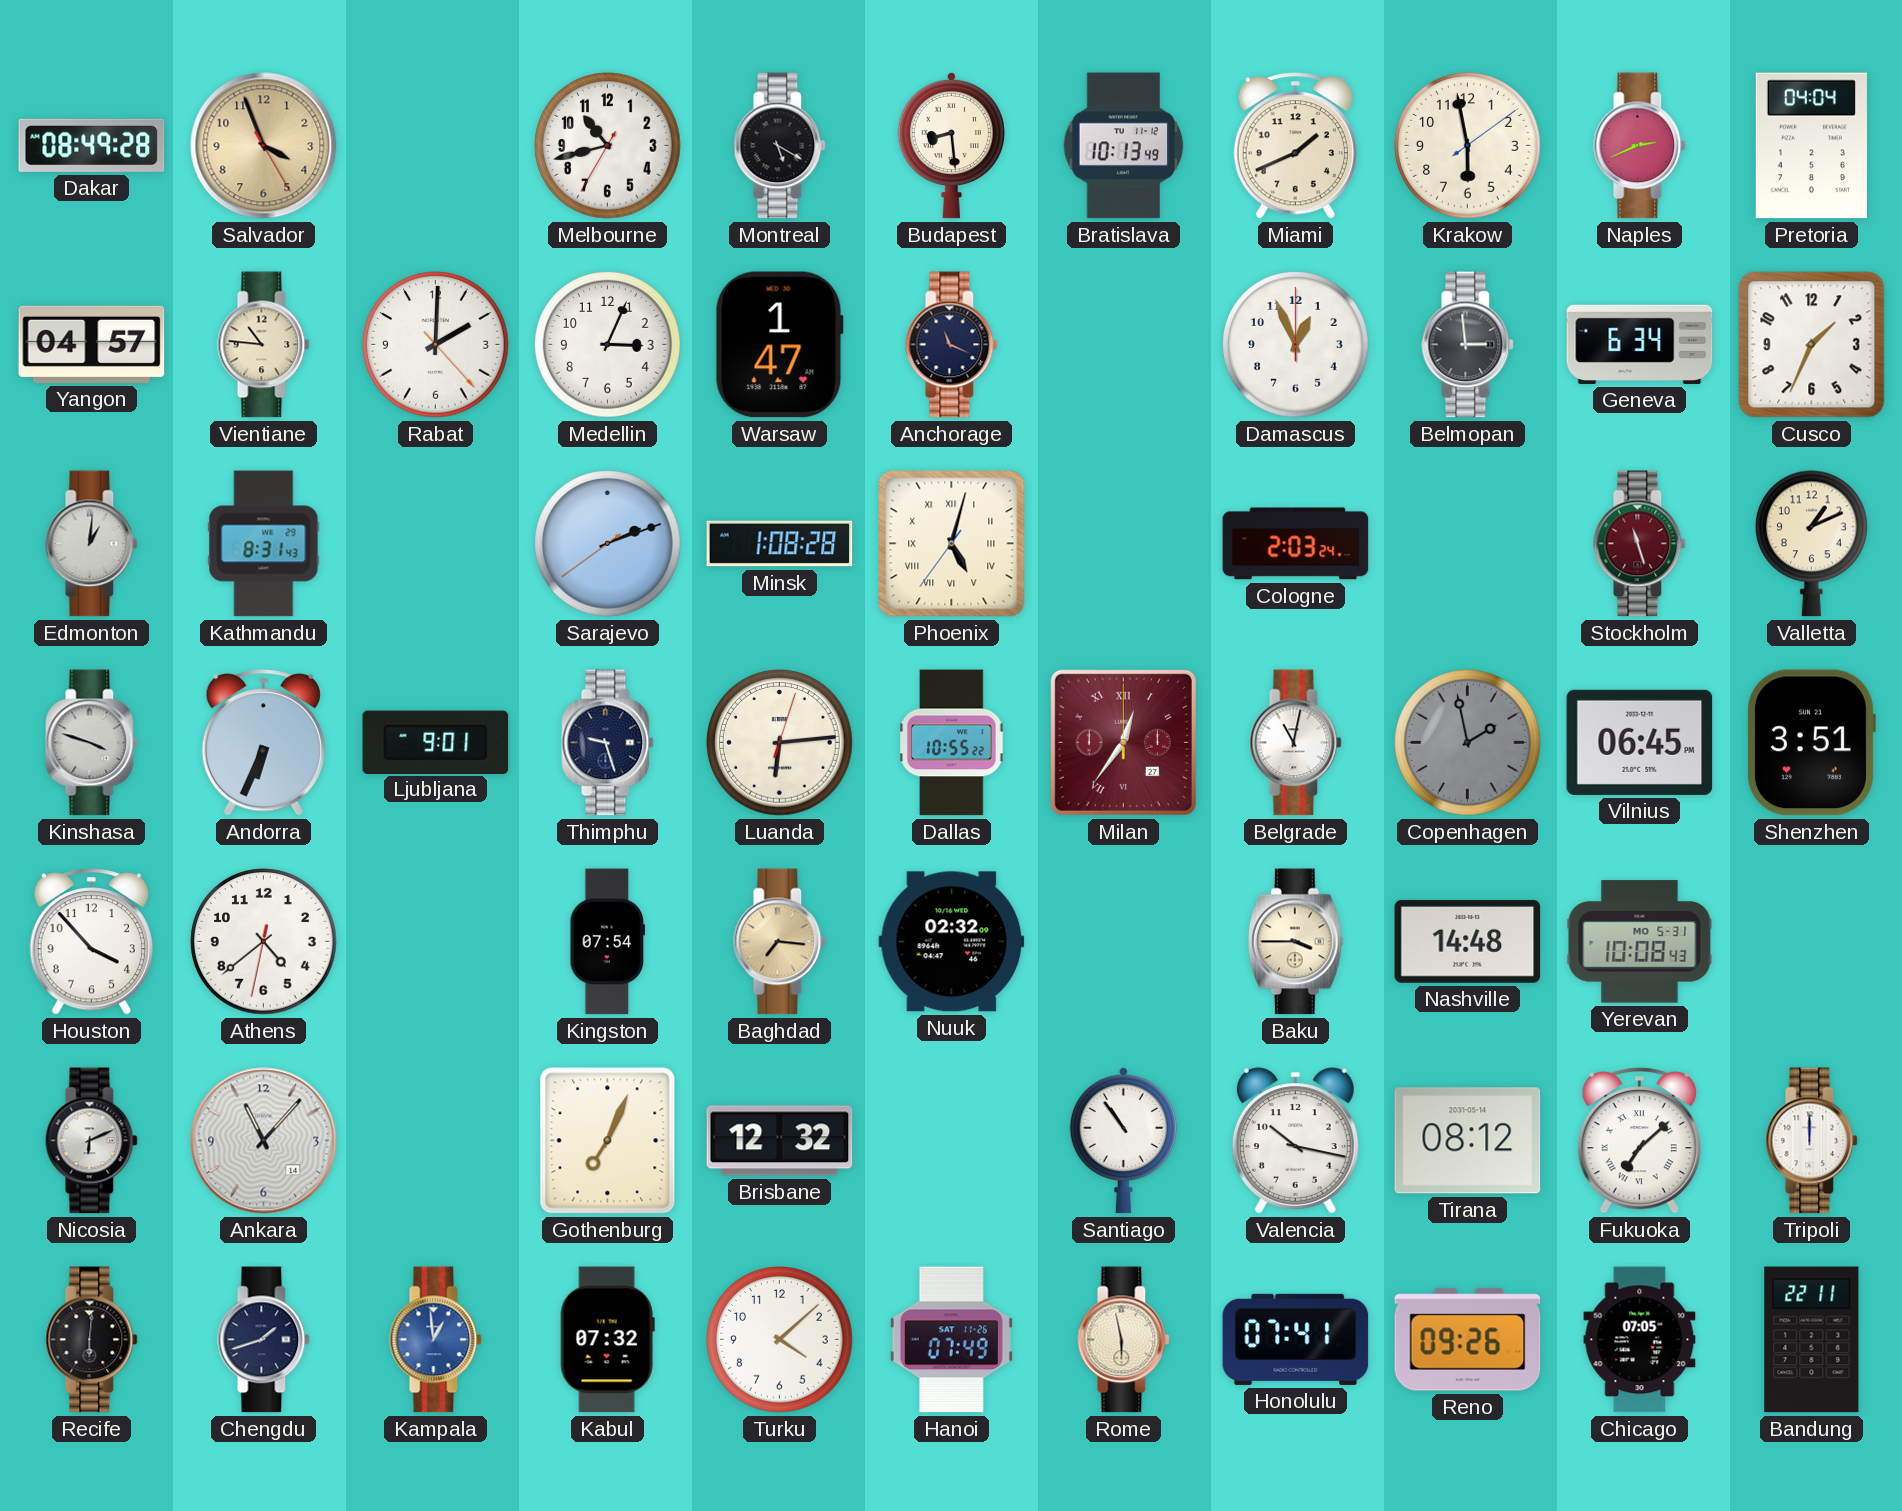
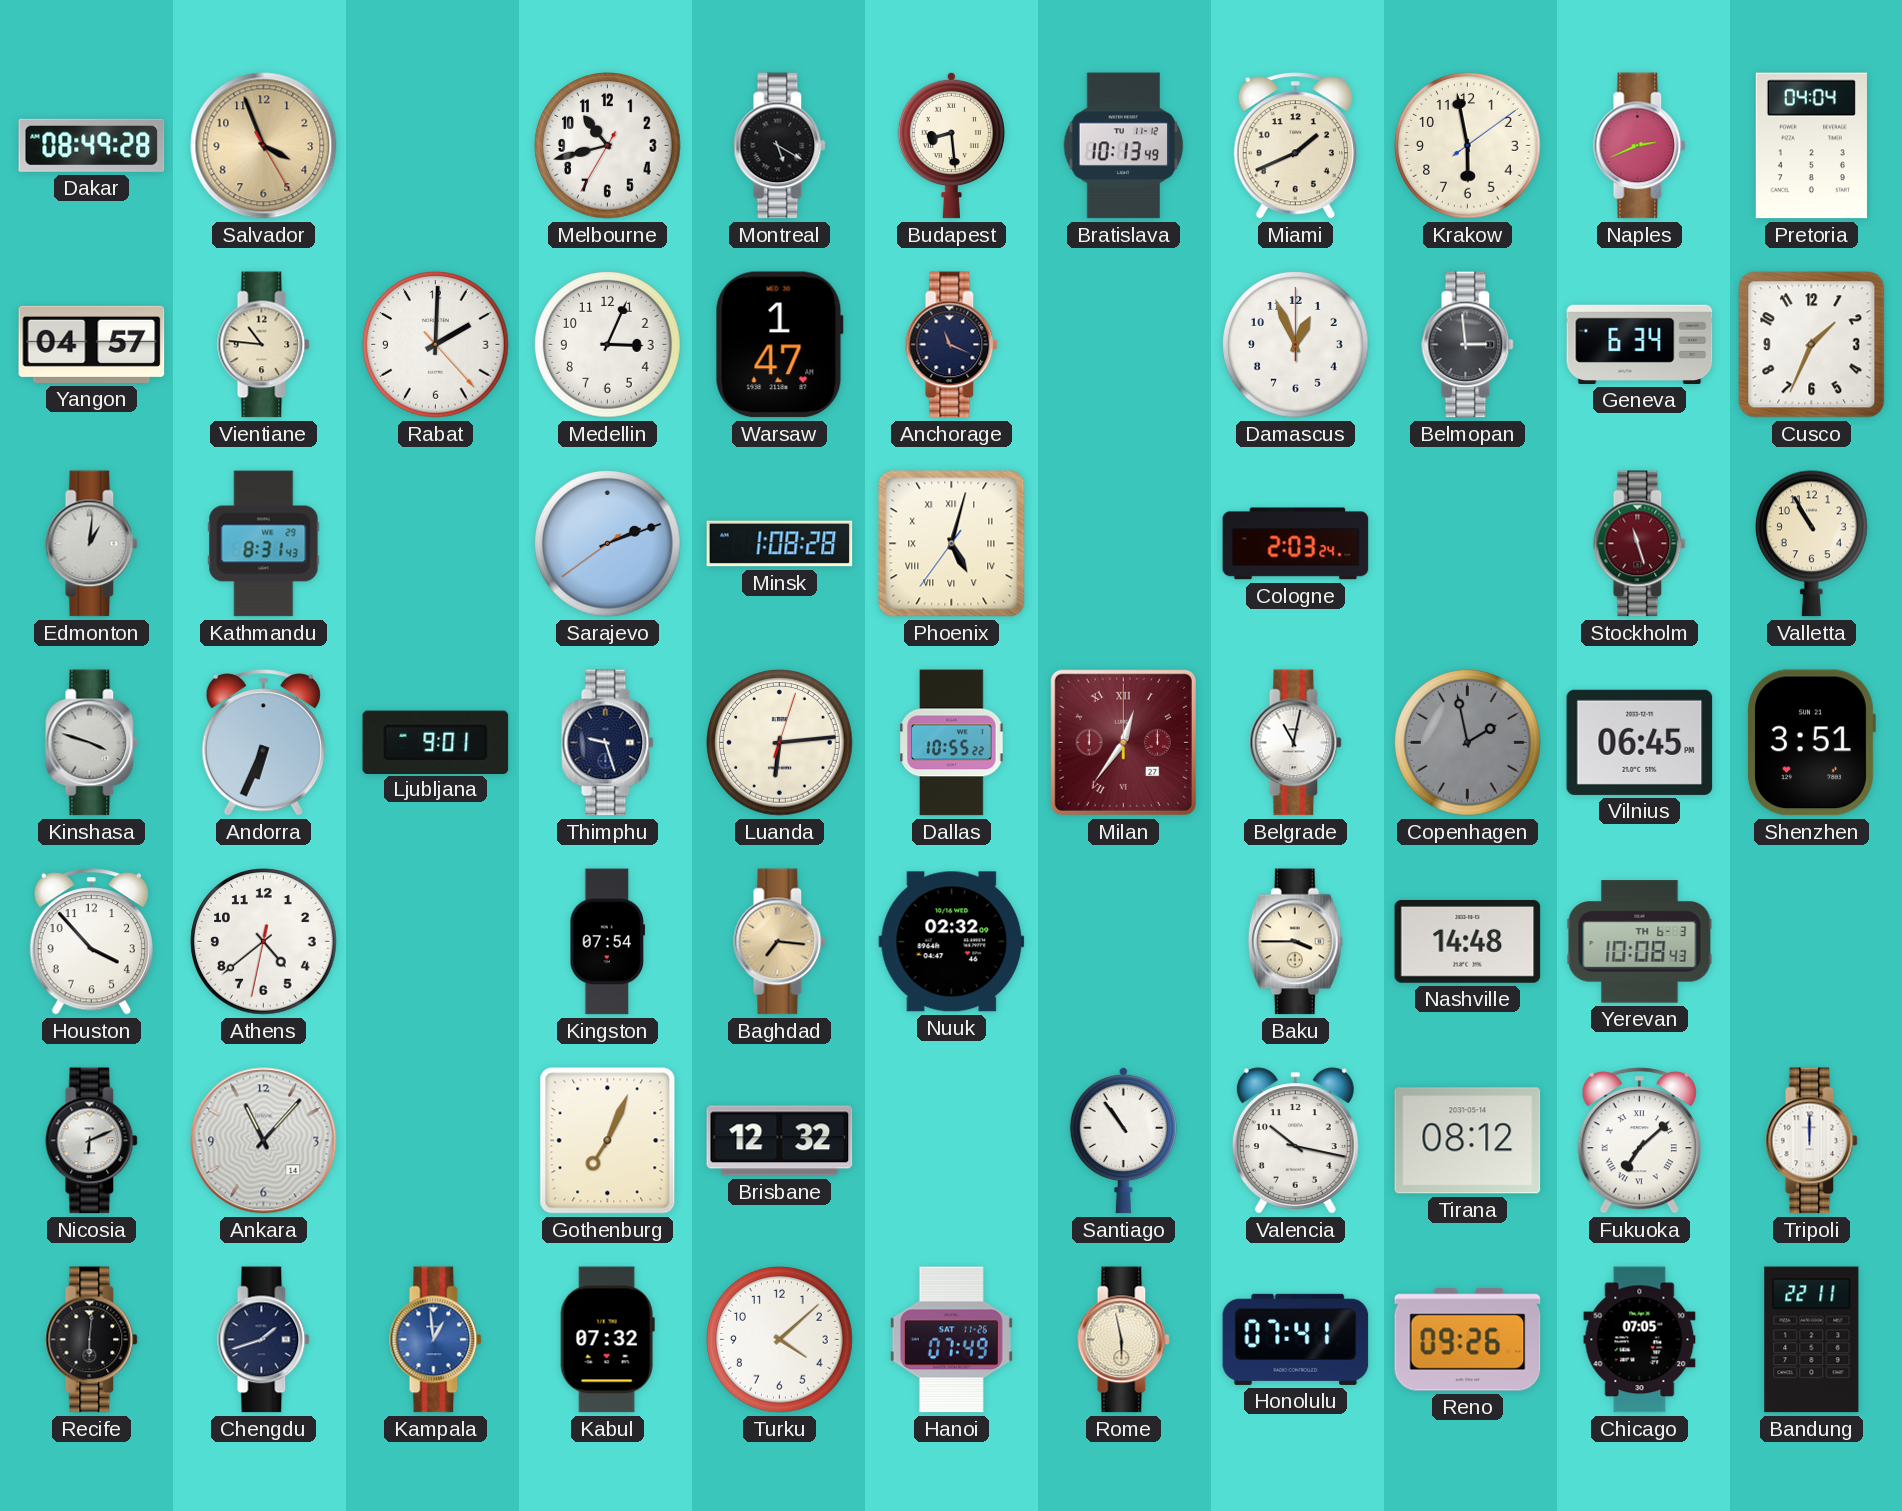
Valletta: 1:11 -> 10:55
Yerevan date: MO 5-31 -> TH 6-3
